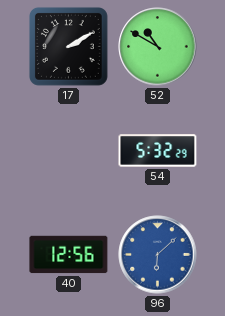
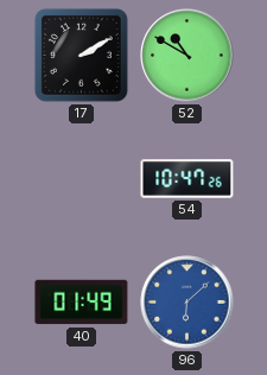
54: 5:32 -> 10:47
40: 12:56 -> 01:49
